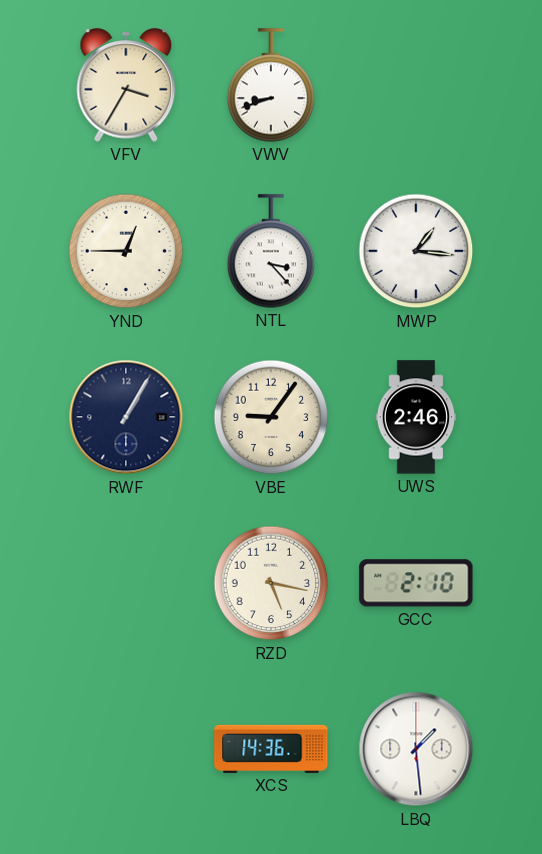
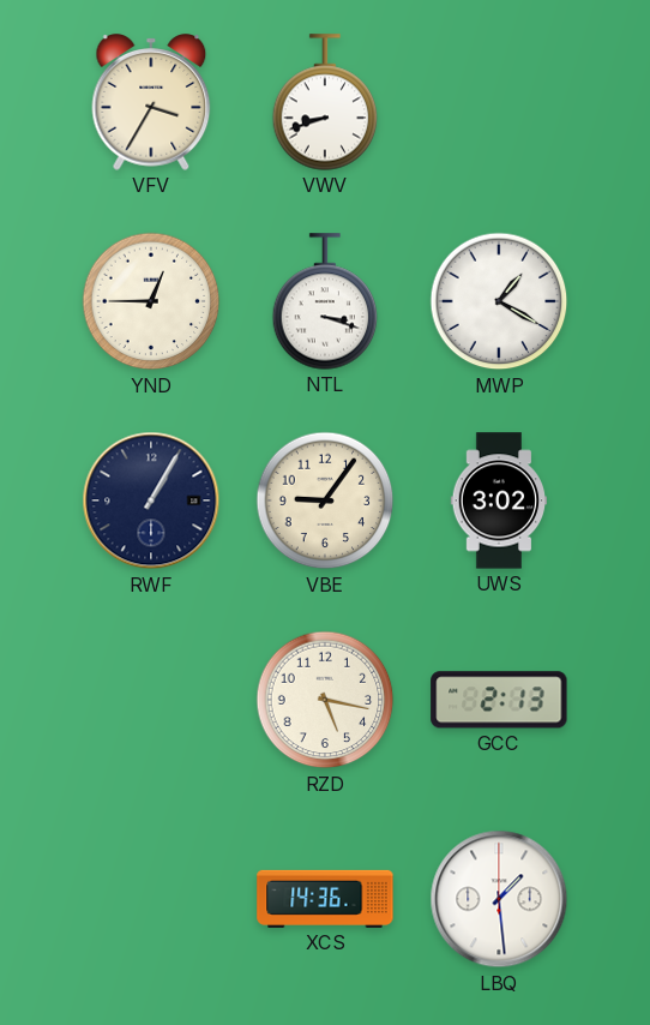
NTL: 3:23 -> 3:18
MWP: 1:16 -> 1:20
UWS: 2:46 -> 3:02
GCC: 2:10 -> 2:13
